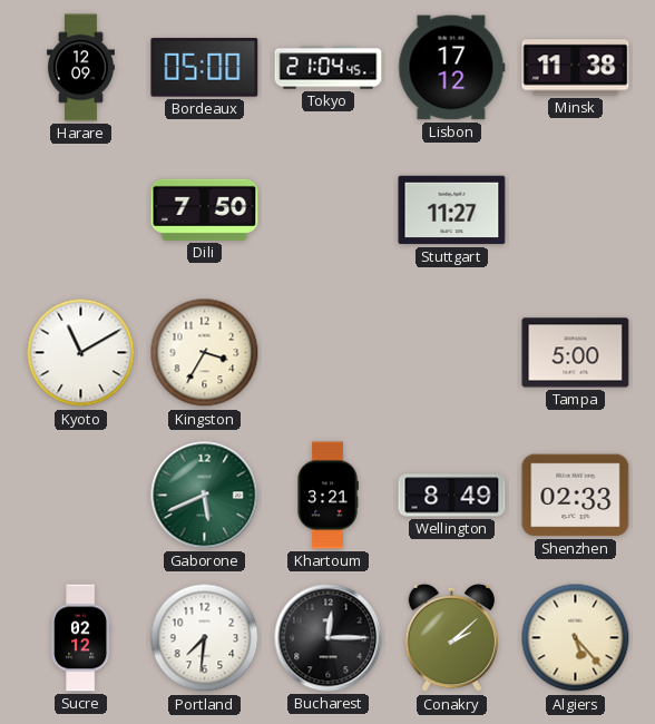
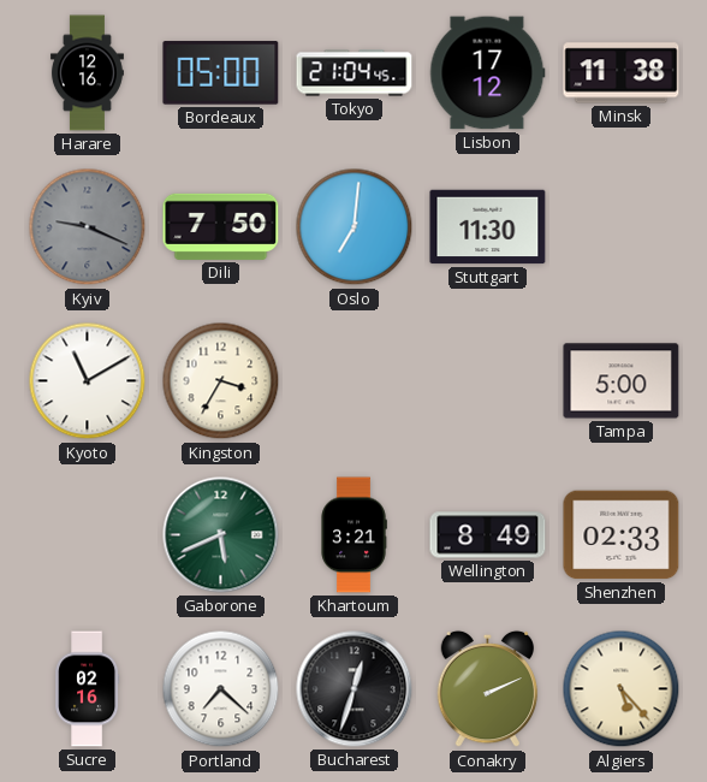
Harare: 12:09 -> 12:16
Kyiv: none -> 9:19
Oslo: none -> 7:01
Stuttgart: 11:27 -> 11:30
Sucre: 02:12 -> 02:16
Portland: 7:31 -> 7:22
Bucharest: 12:15 -> 12:33
Conakry: 2:08 -> 2:11
